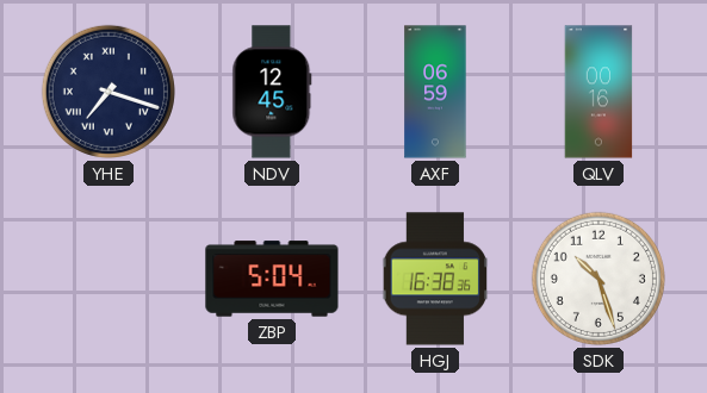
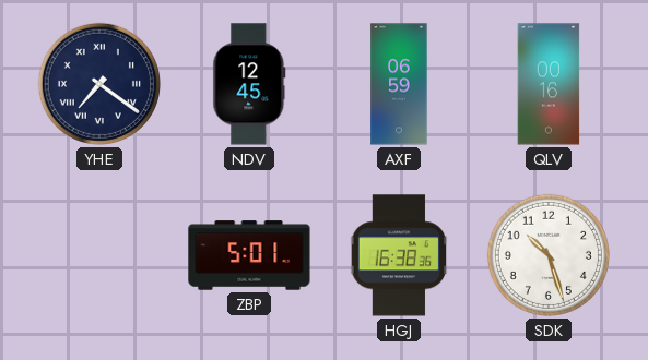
YHE: 7:18 -> 7:21
ZBP: 5:04 -> 5:01
